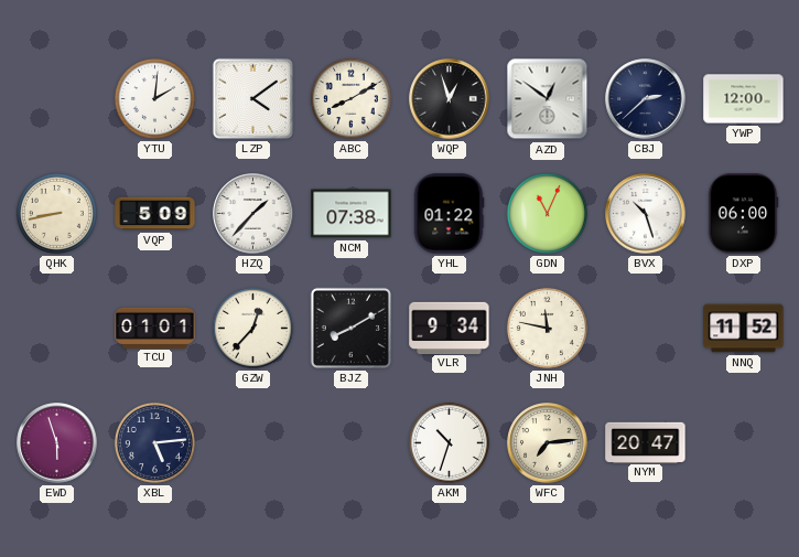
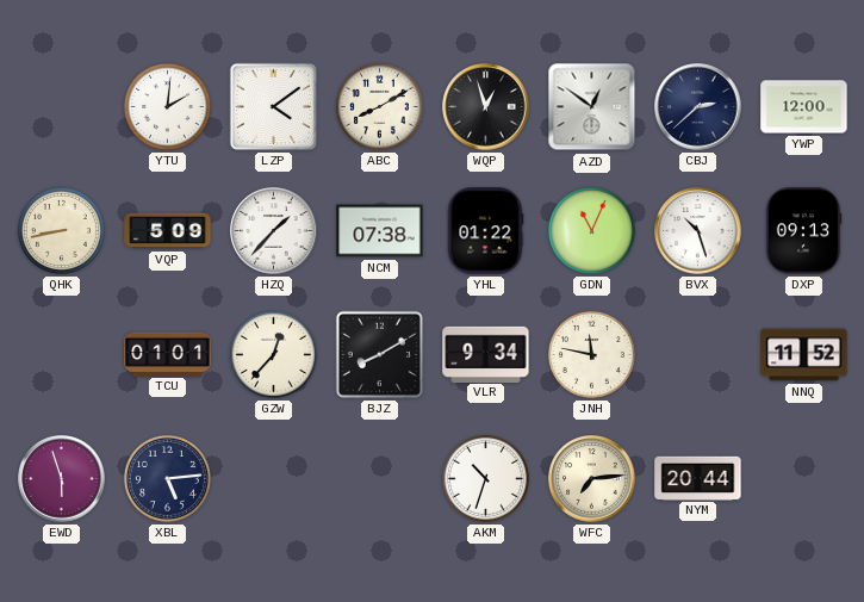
DXP: 06:00 -> 09:13
NYM: 20:47 -> 20:44
